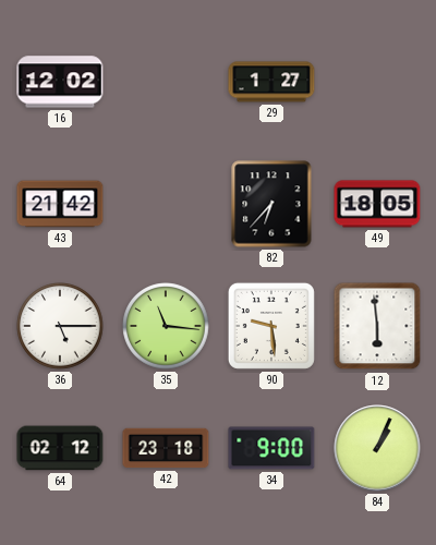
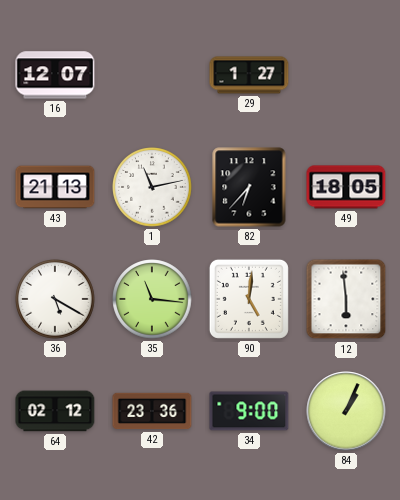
16: 12:02 -> 12:07
43: 21:42 -> 21:13
1: none -> 11:13
36: 5:15 -> 5:20
90: 9:29 -> 5:01
42: 23:18 -> 23:36
